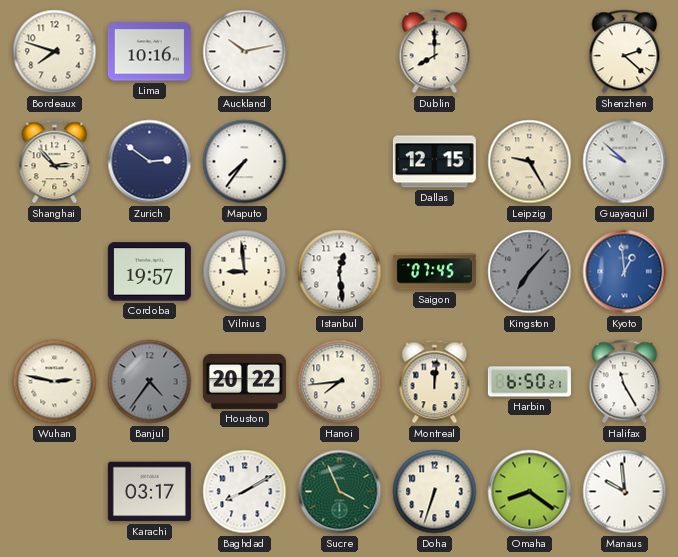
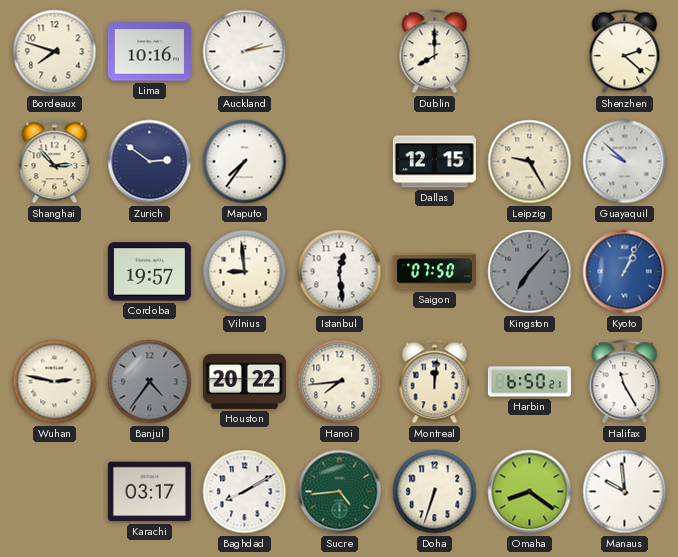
Auckland: 10:13 -> 2:13
Saigon: 07:45 -> 07:50
Kyoto: 12:59 -> 1:04
Sucre: 3:56 -> 4:44
